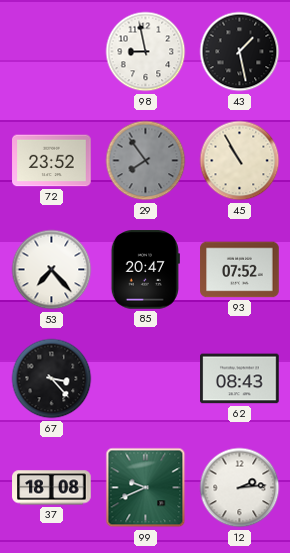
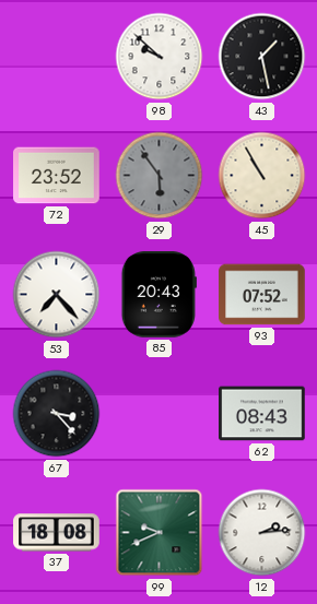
98: 8:58 -> 9:52
29: 7:54 -> 5:54
85: 20:47 -> 20:43
